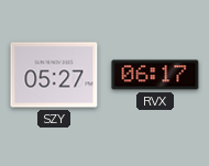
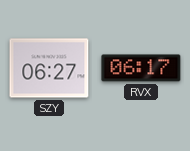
SZY: 05:27 -> 06:27
